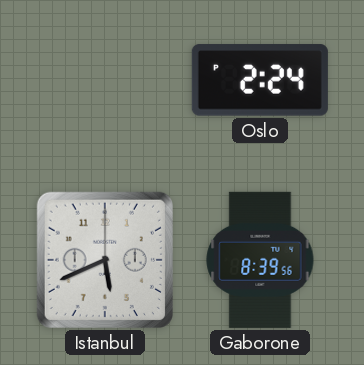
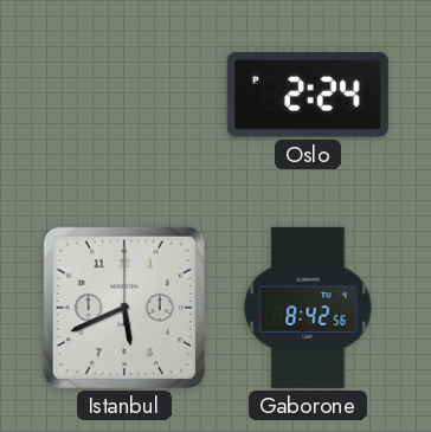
Gaborone: 8:39 -> 8:42
